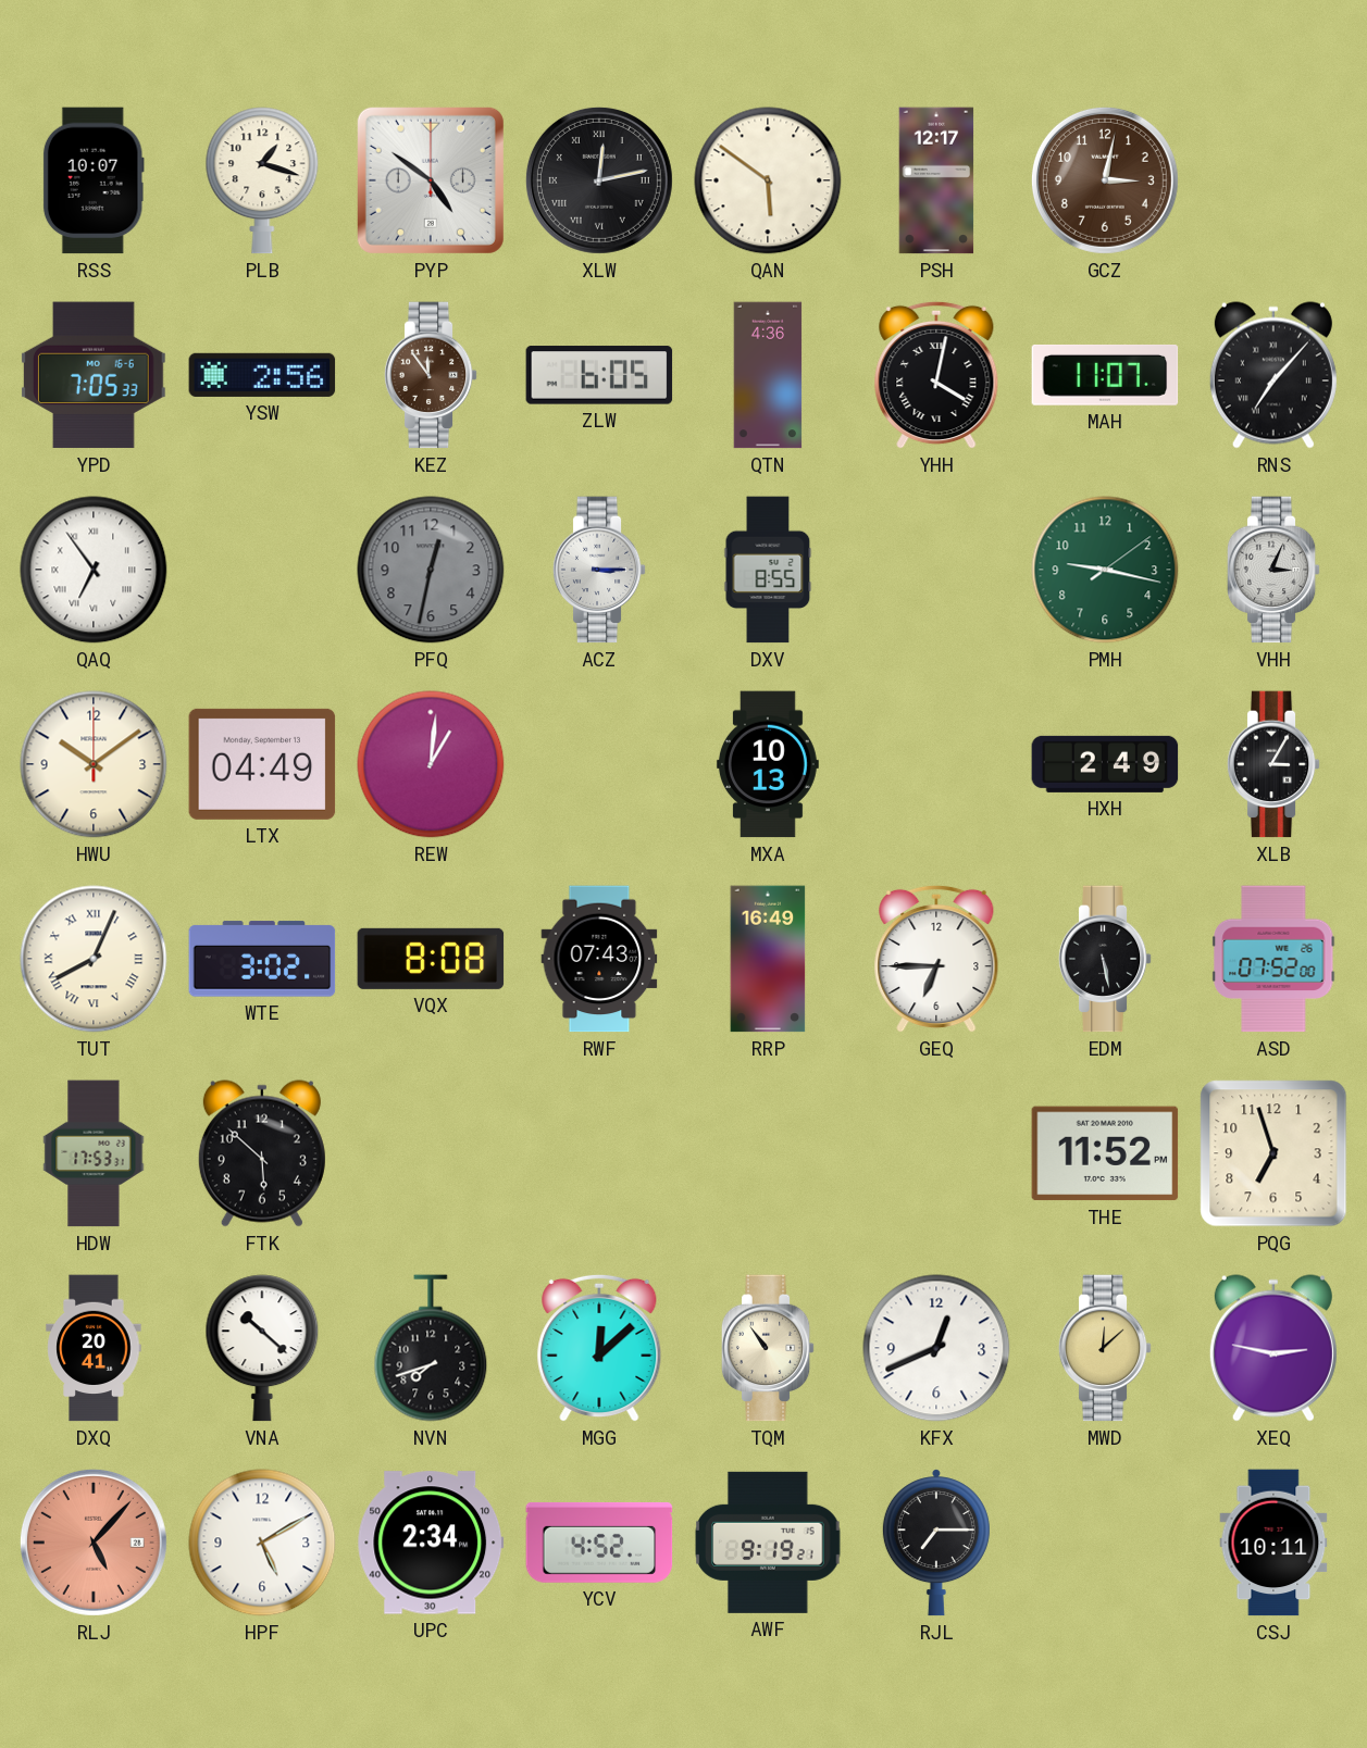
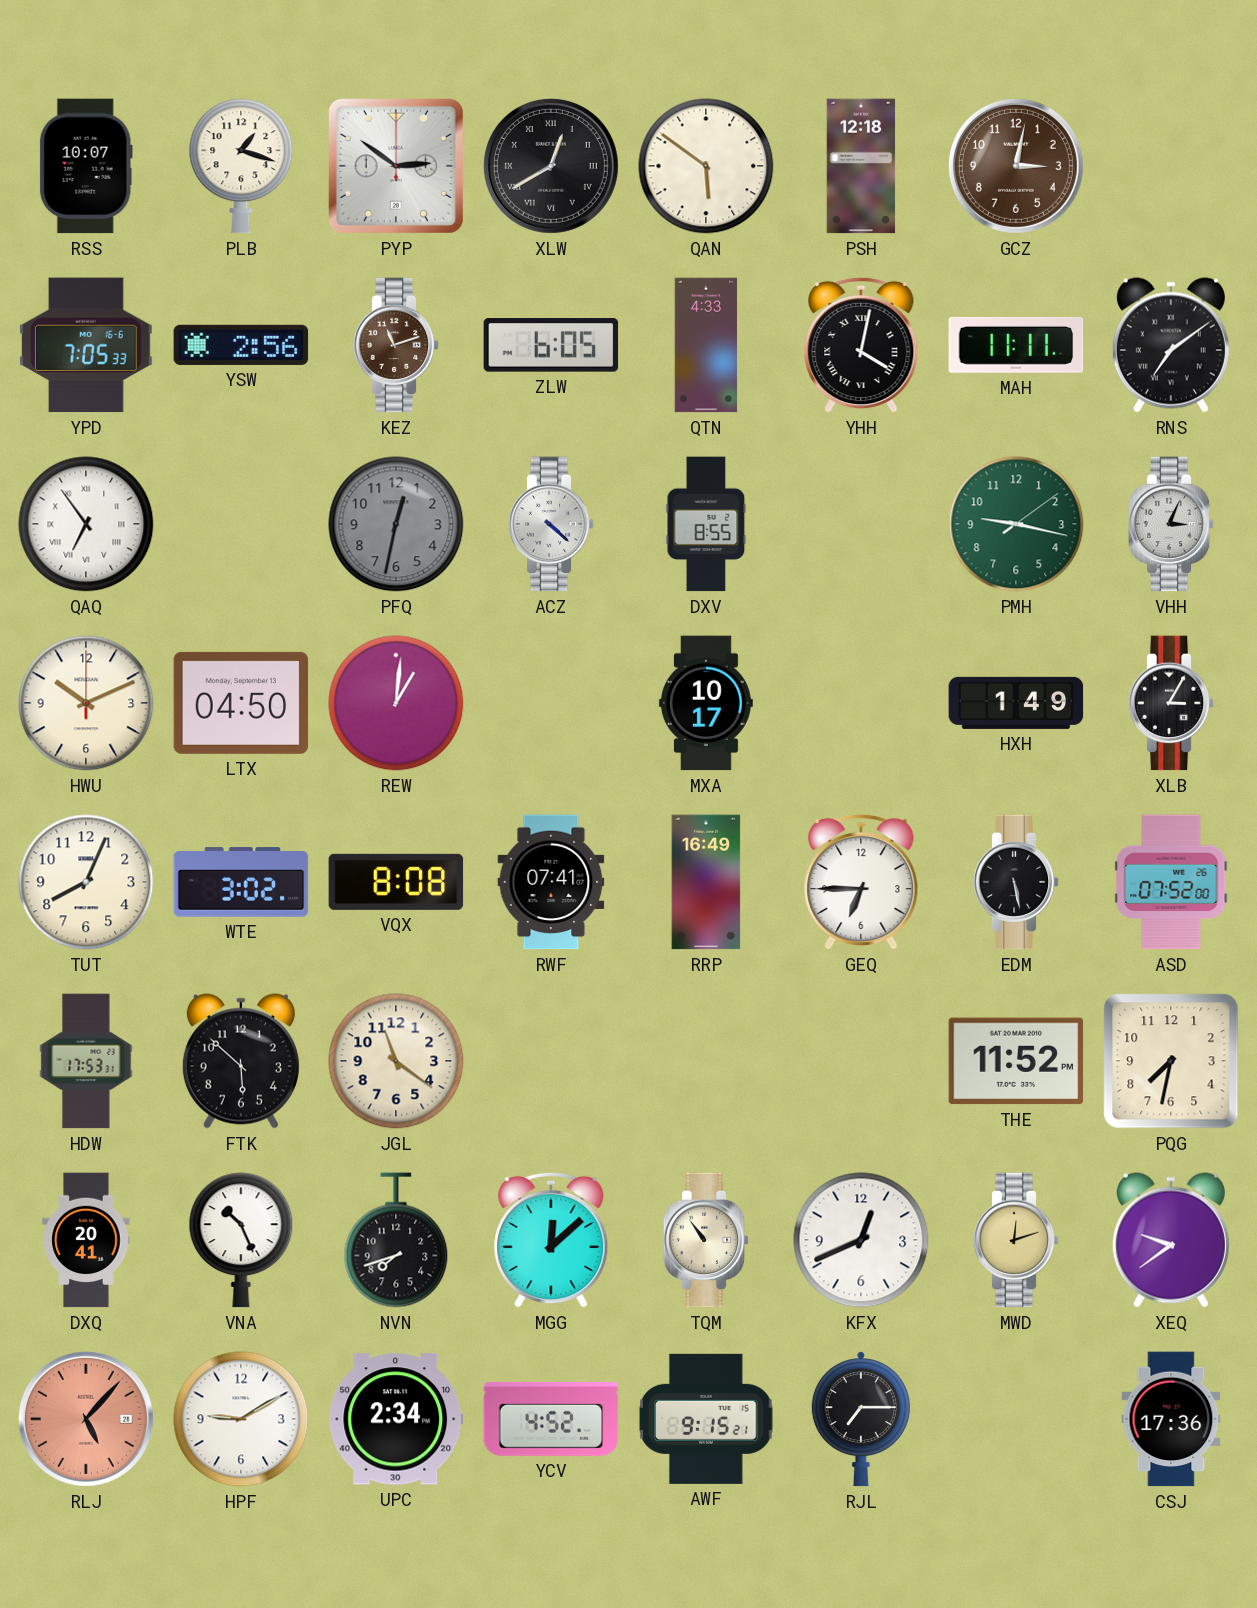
PYP: 4:51 -> 2:51
XLW: 12:13 -> 12:40
PSH: 12:17 -> 12:18
KEZ: 11:54 -> 11:12
QTN: 4:36 -> 4:33
MAH: 11:07 -> 11:11
RNS: 7:07 -> 7:09
ACZ: 3:15 -> 4:22
HWU: 10:09 -> 10:11
LTX: 04:49 -> 04:50
MXA: 10:13 -> 10:17
HXH: 2:49 -> 1:49
TUT numerals: Roman -> Arabic
RWF: 07:43 -> 07:41
JGL: none -> 11:21
PQG: 6:57 -> 7:32
VNA: 10:22 -> 10:26
MWD: 12:08 -> 12:12
XEQ: 2:47 -> 9:39
HPF: 5:10 -> 9:10
AWF: 9:19 -> 9:15
CSJ: 10:11 -> 17:36
